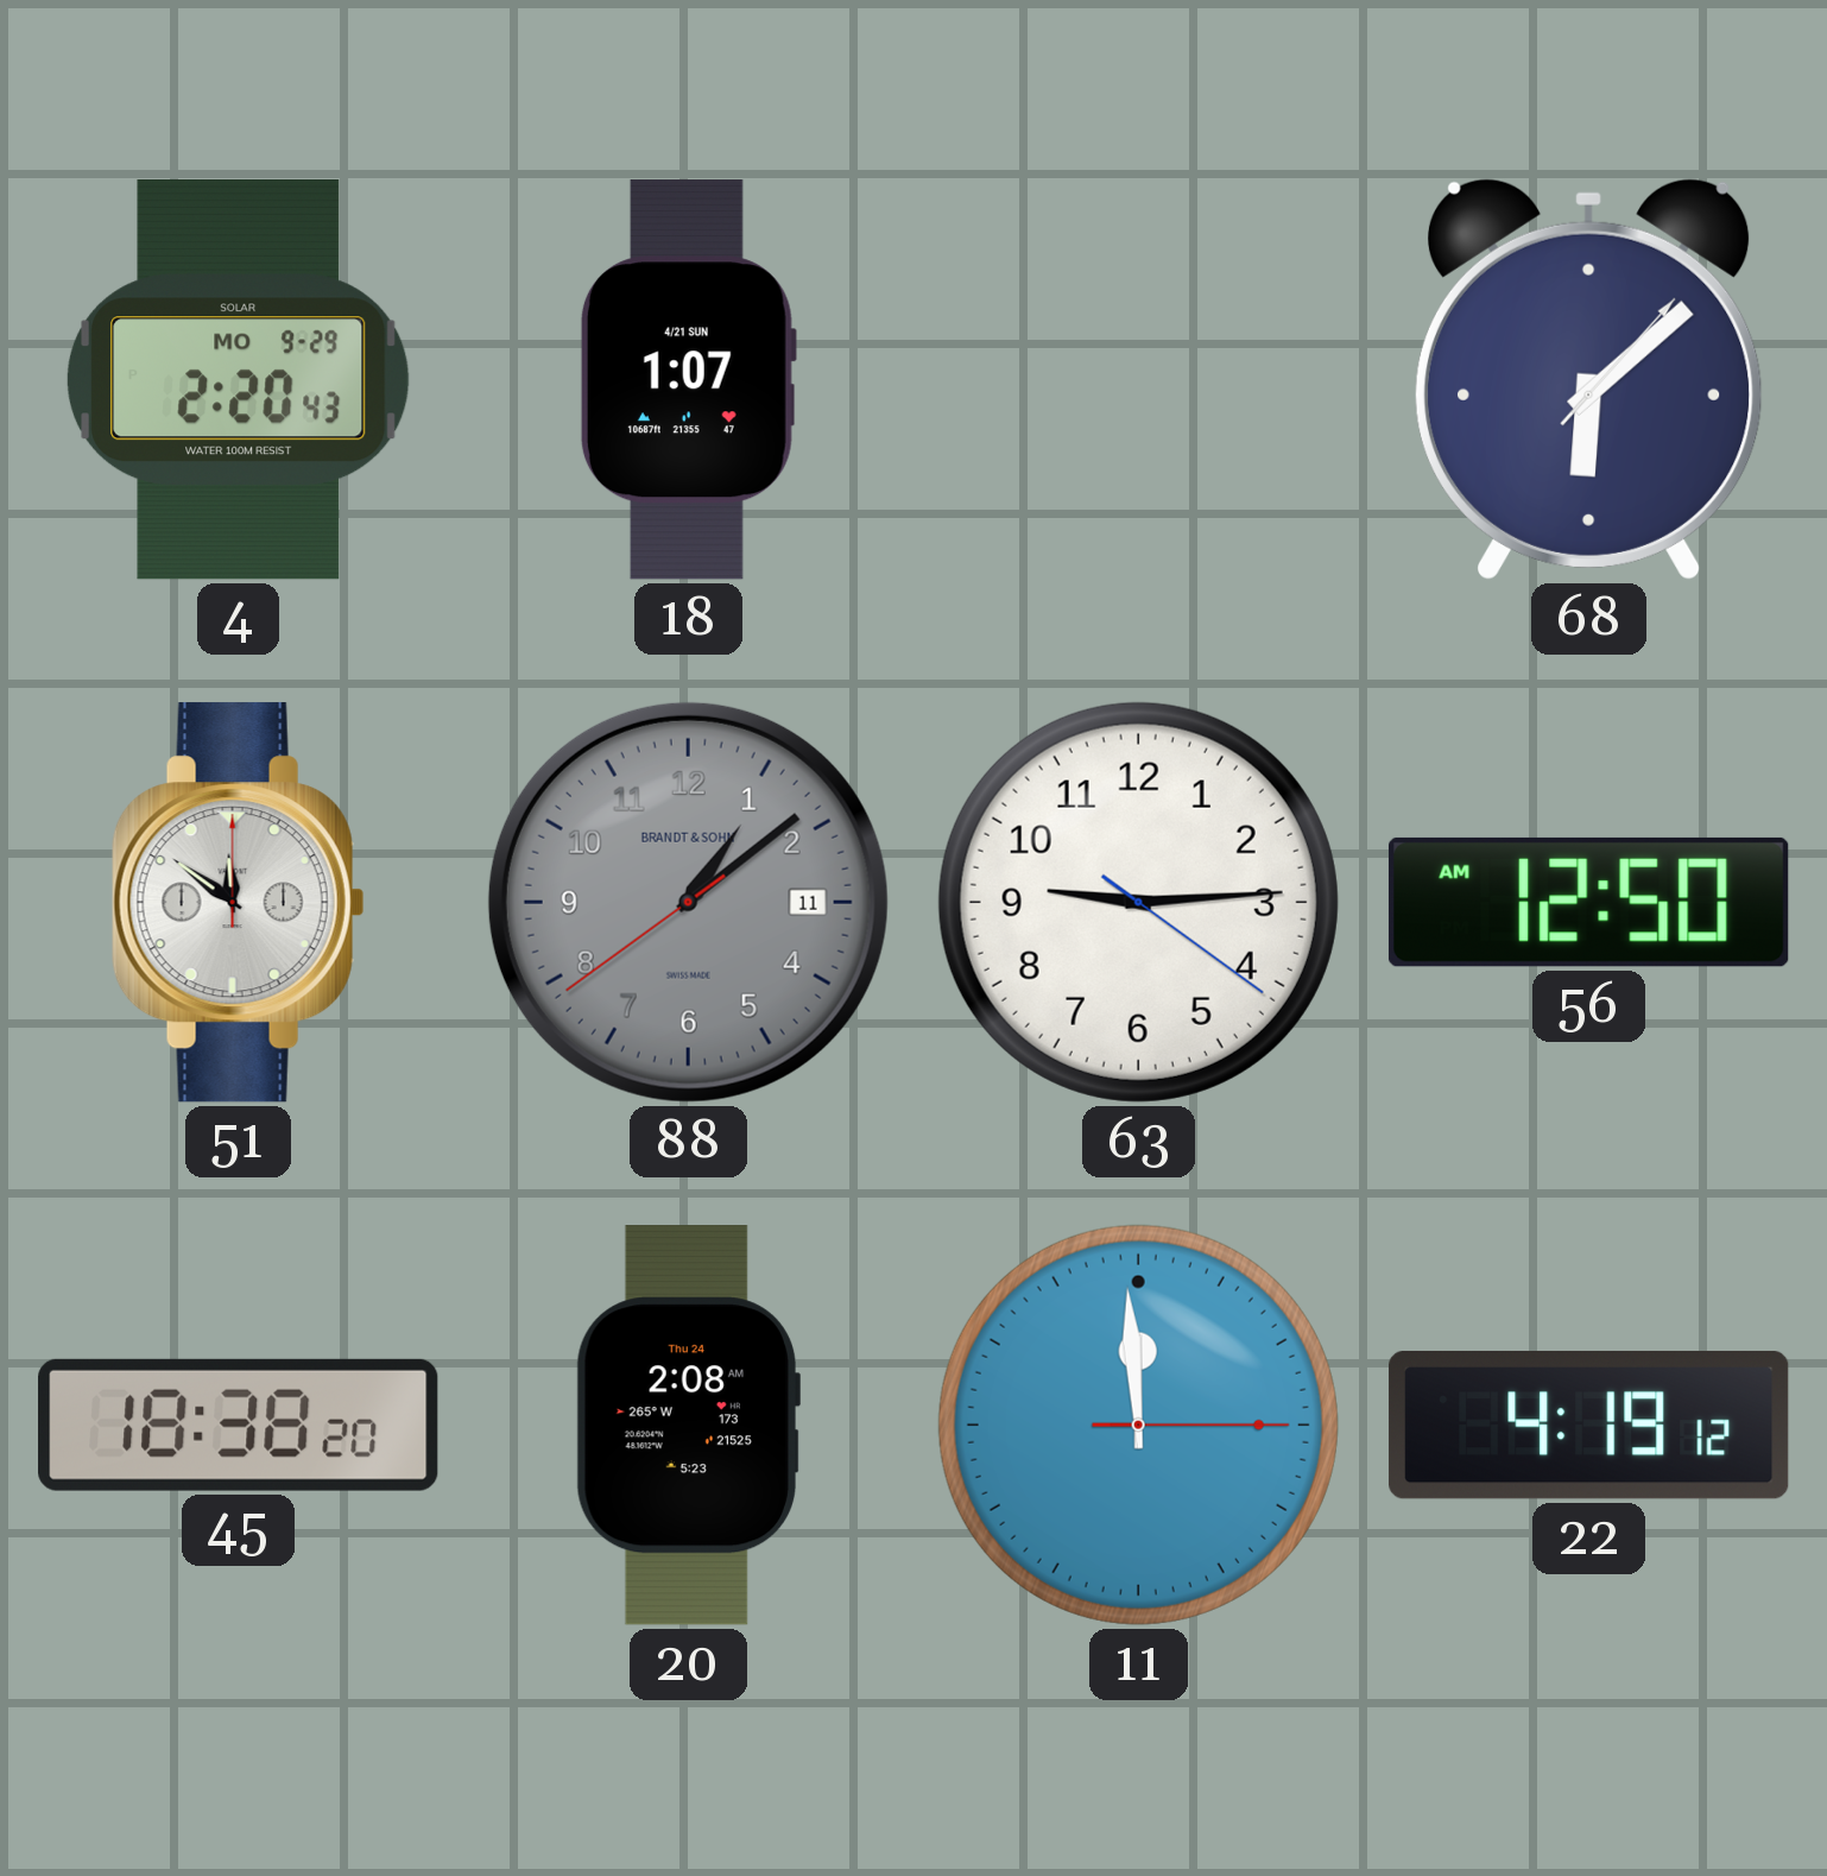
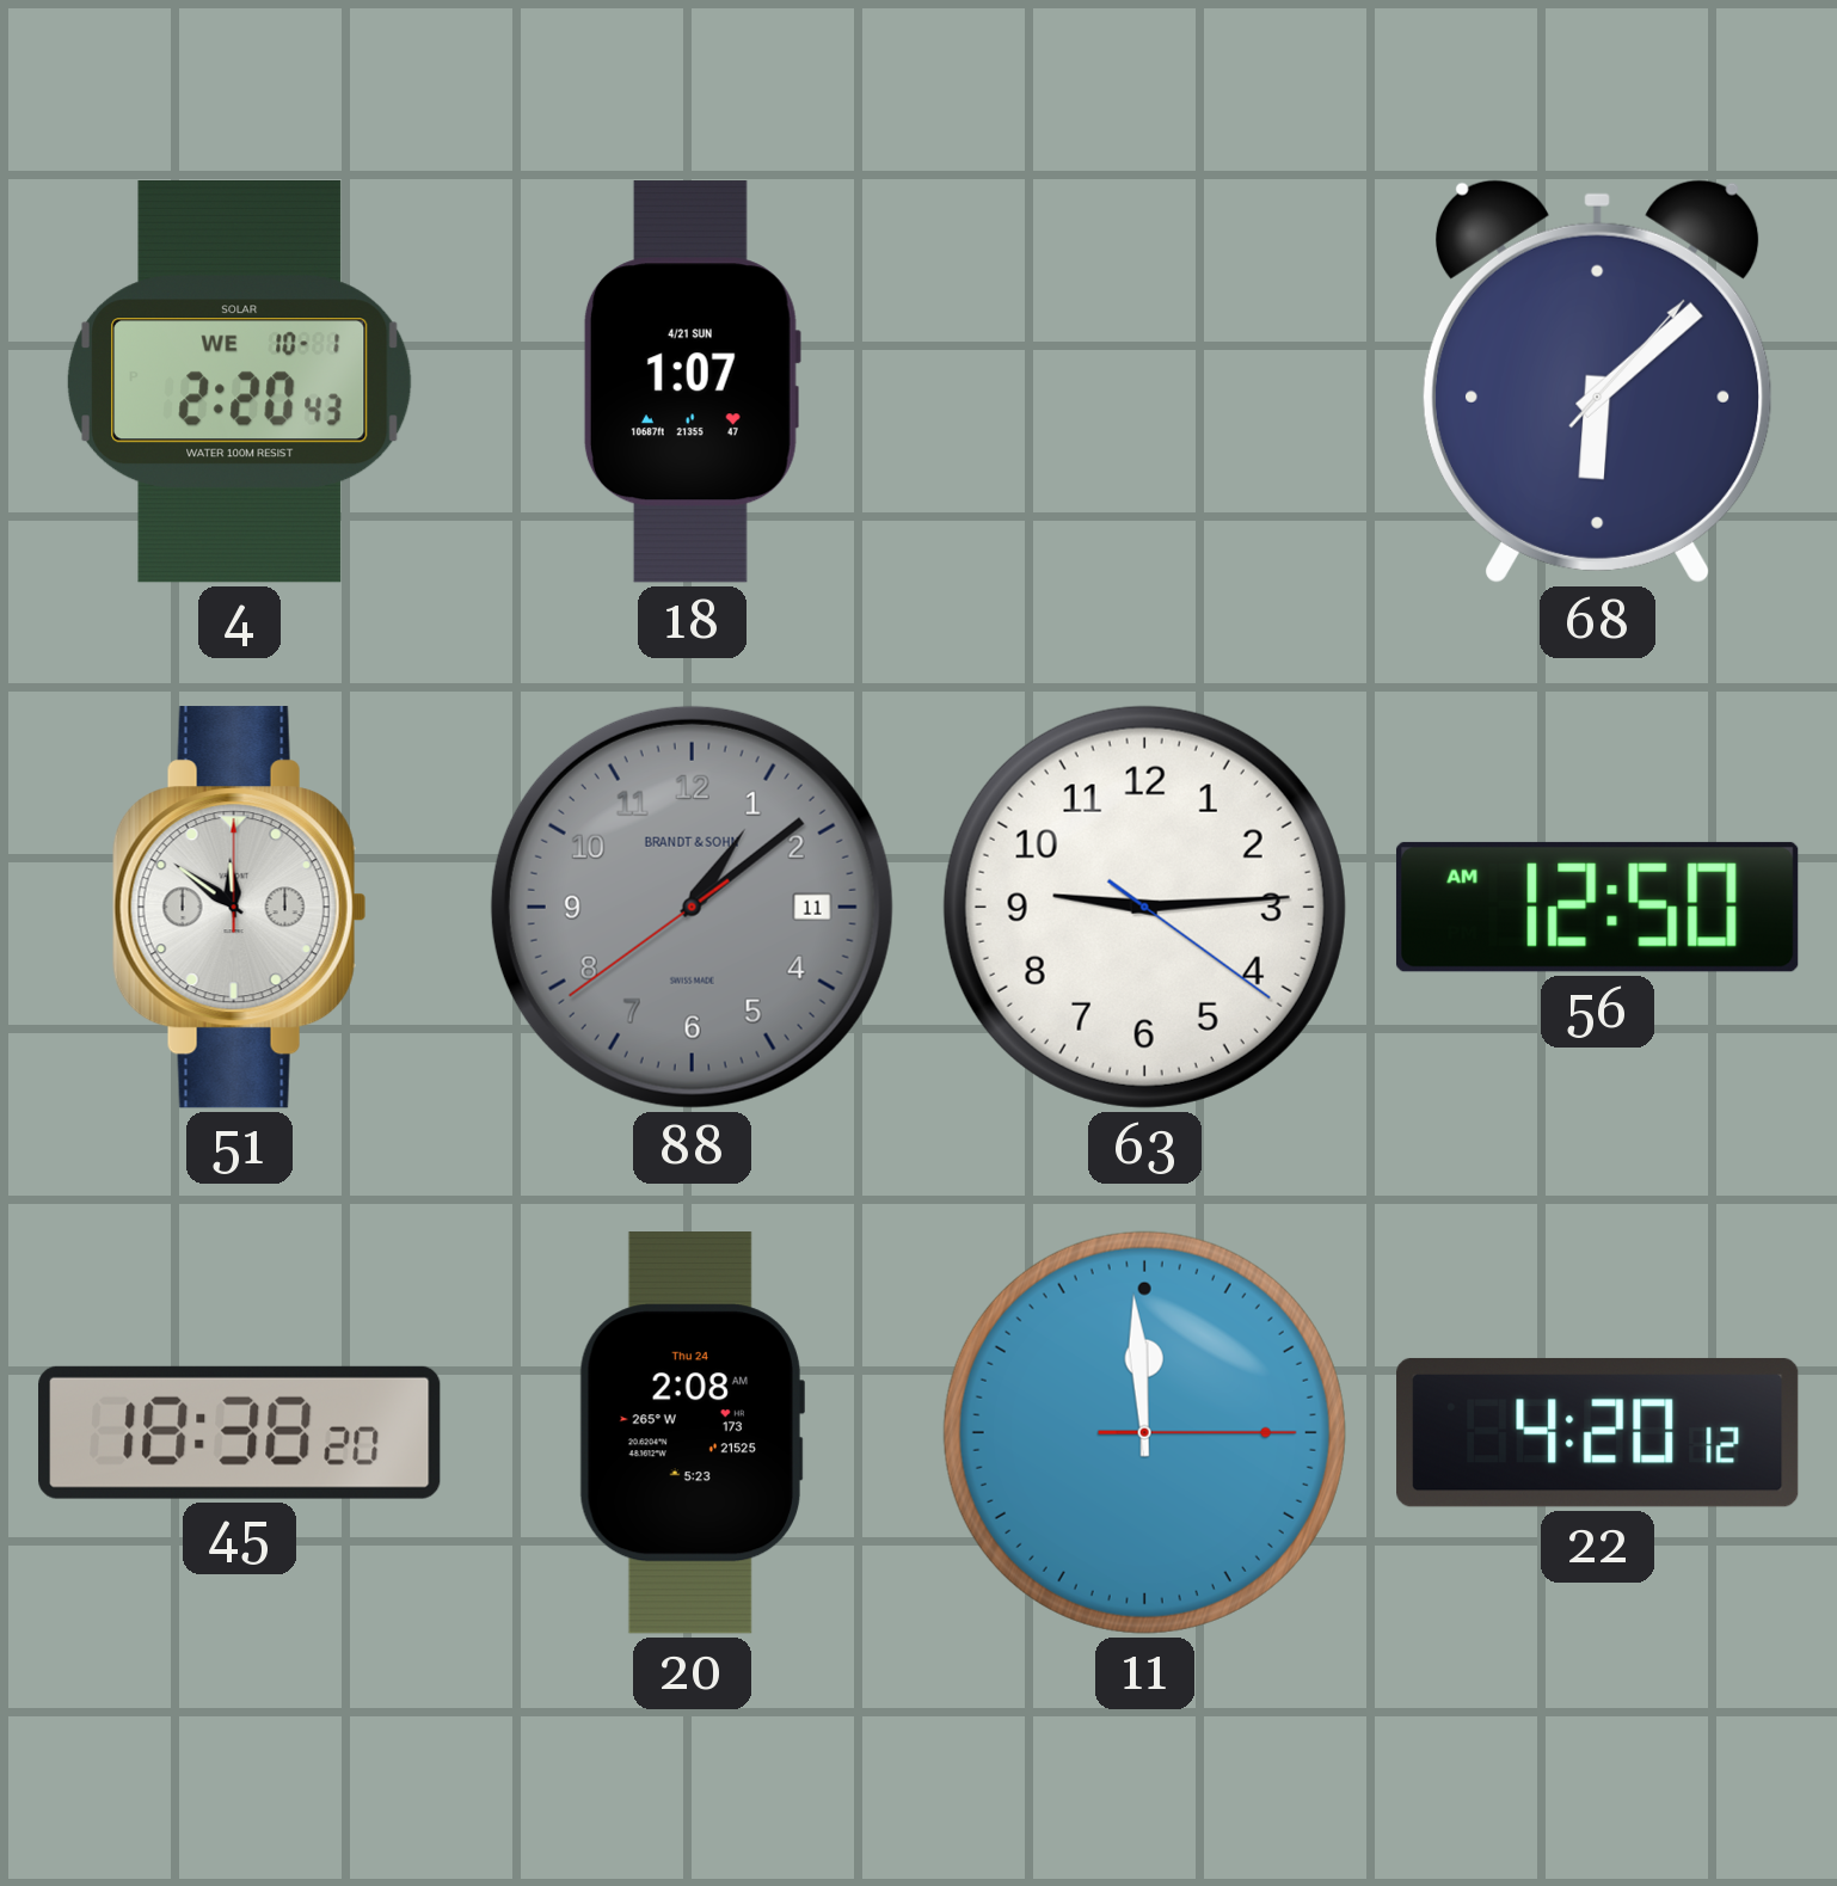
4 date: MO 9-29 -> WE 10-1
22: 4:19 -> 4:20
